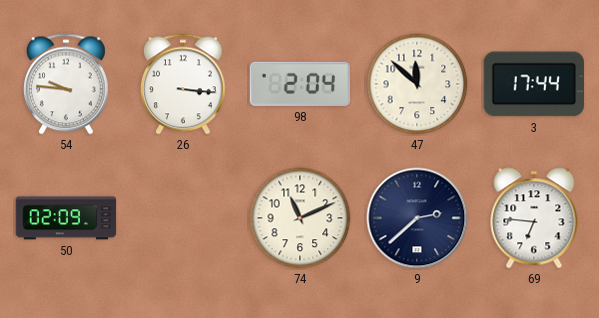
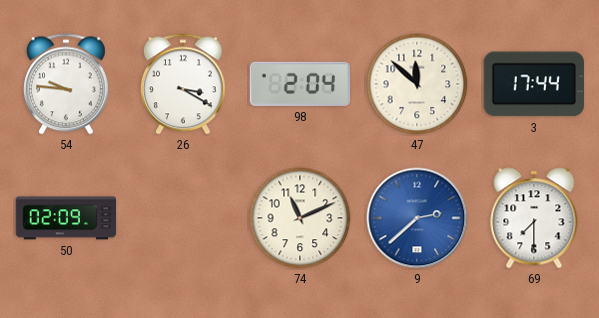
26: 3:16 -> 3:20
9 dial: navy -> blue
69: 6:46 -> 7:30
